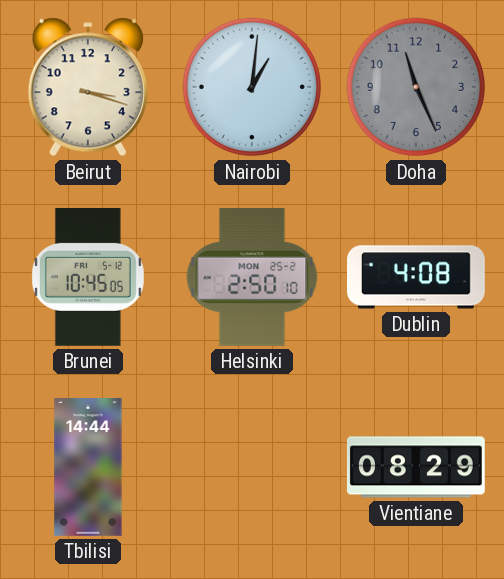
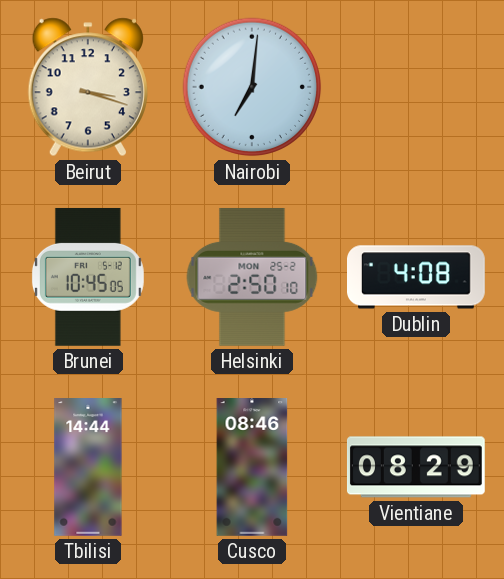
Nairobi: 1:01 -> 7:01
Doha: 11:26 -> none
Cusco: none -> 08:46
